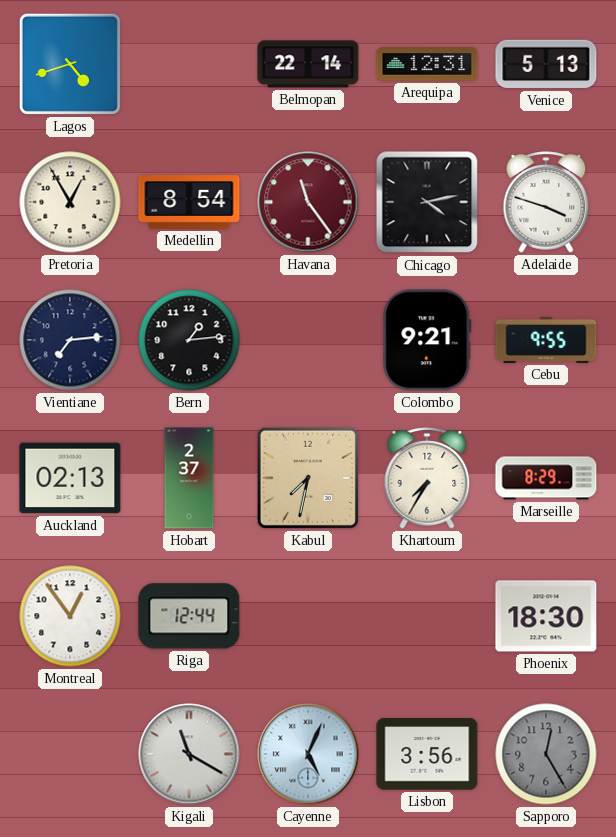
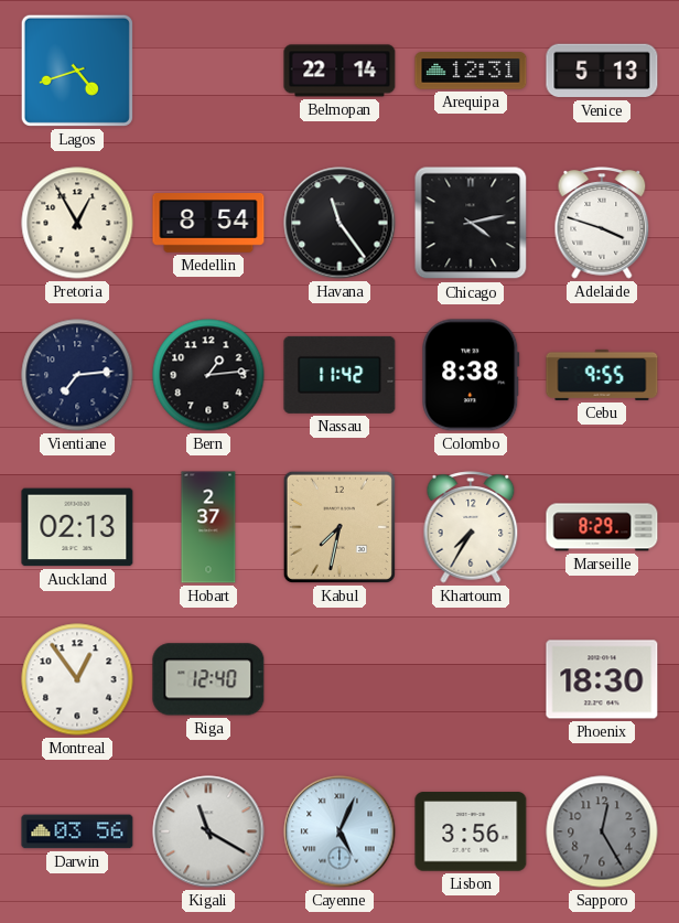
Havana dial: burgundy -> black
Nassau: none -> 11:42
Colombo: 9:21 -> 8:38
Riga: 12:44 -> 12:40
Darwin: none -> 03:56
